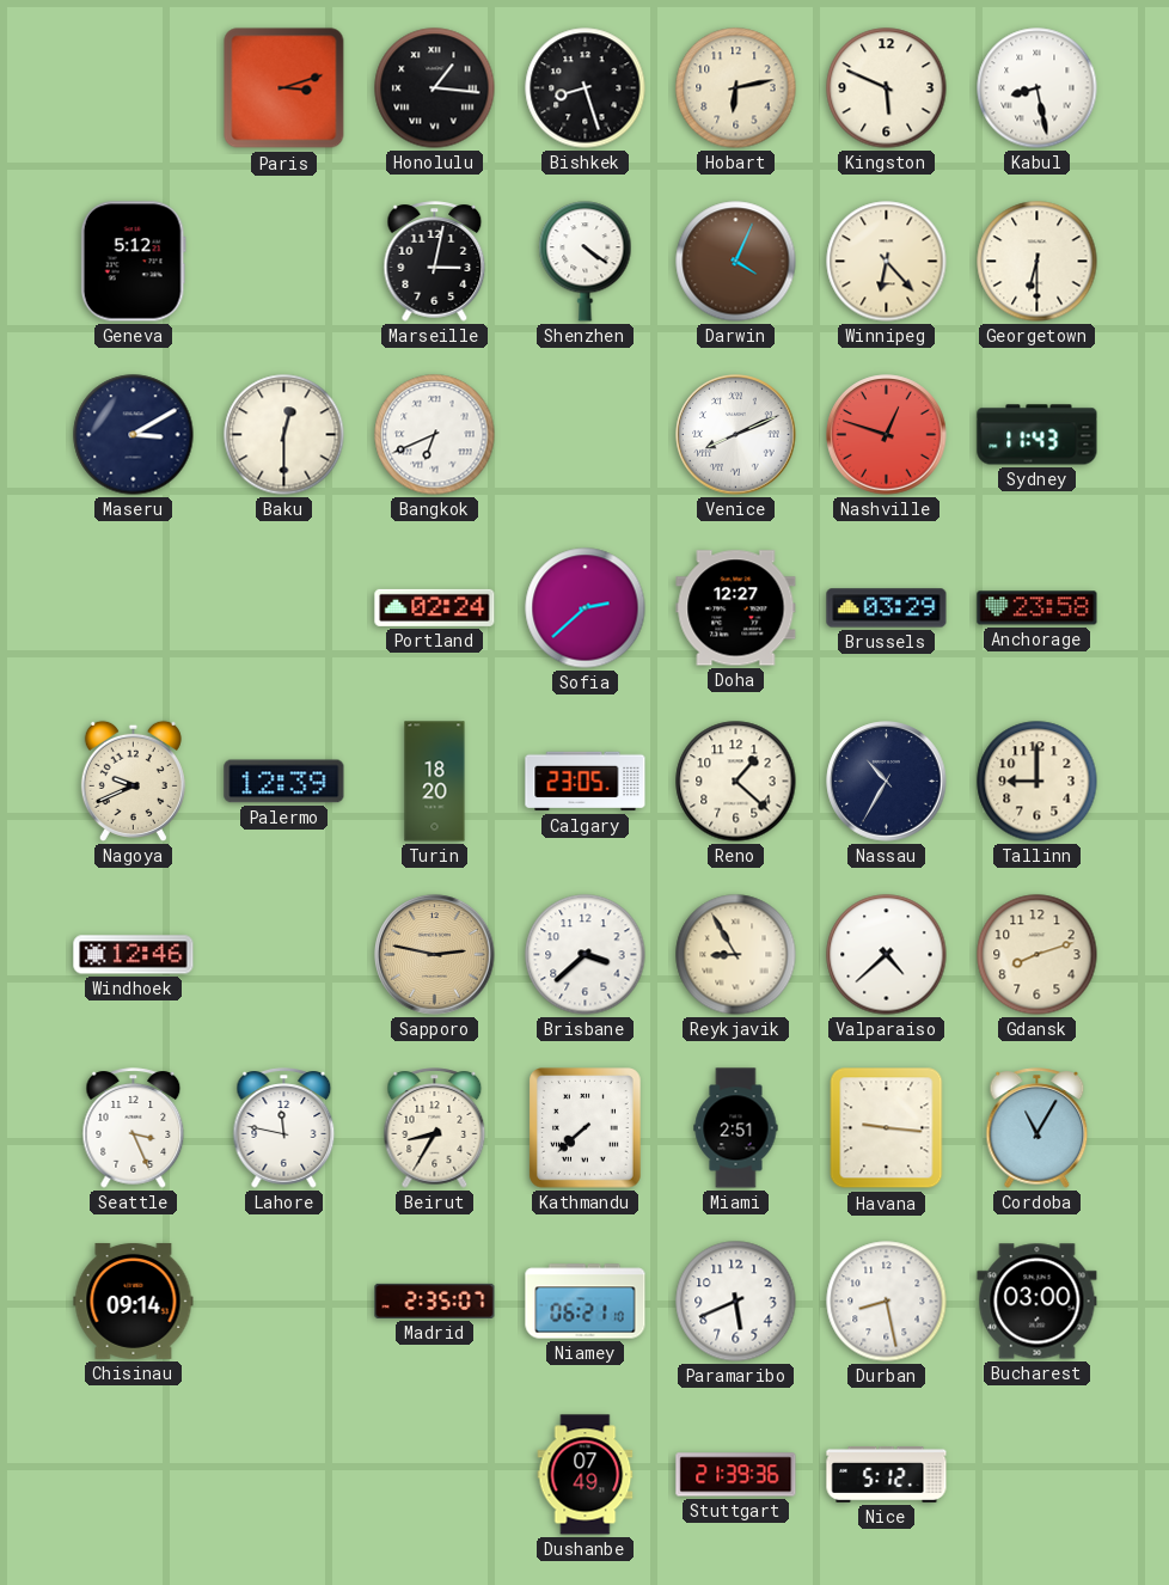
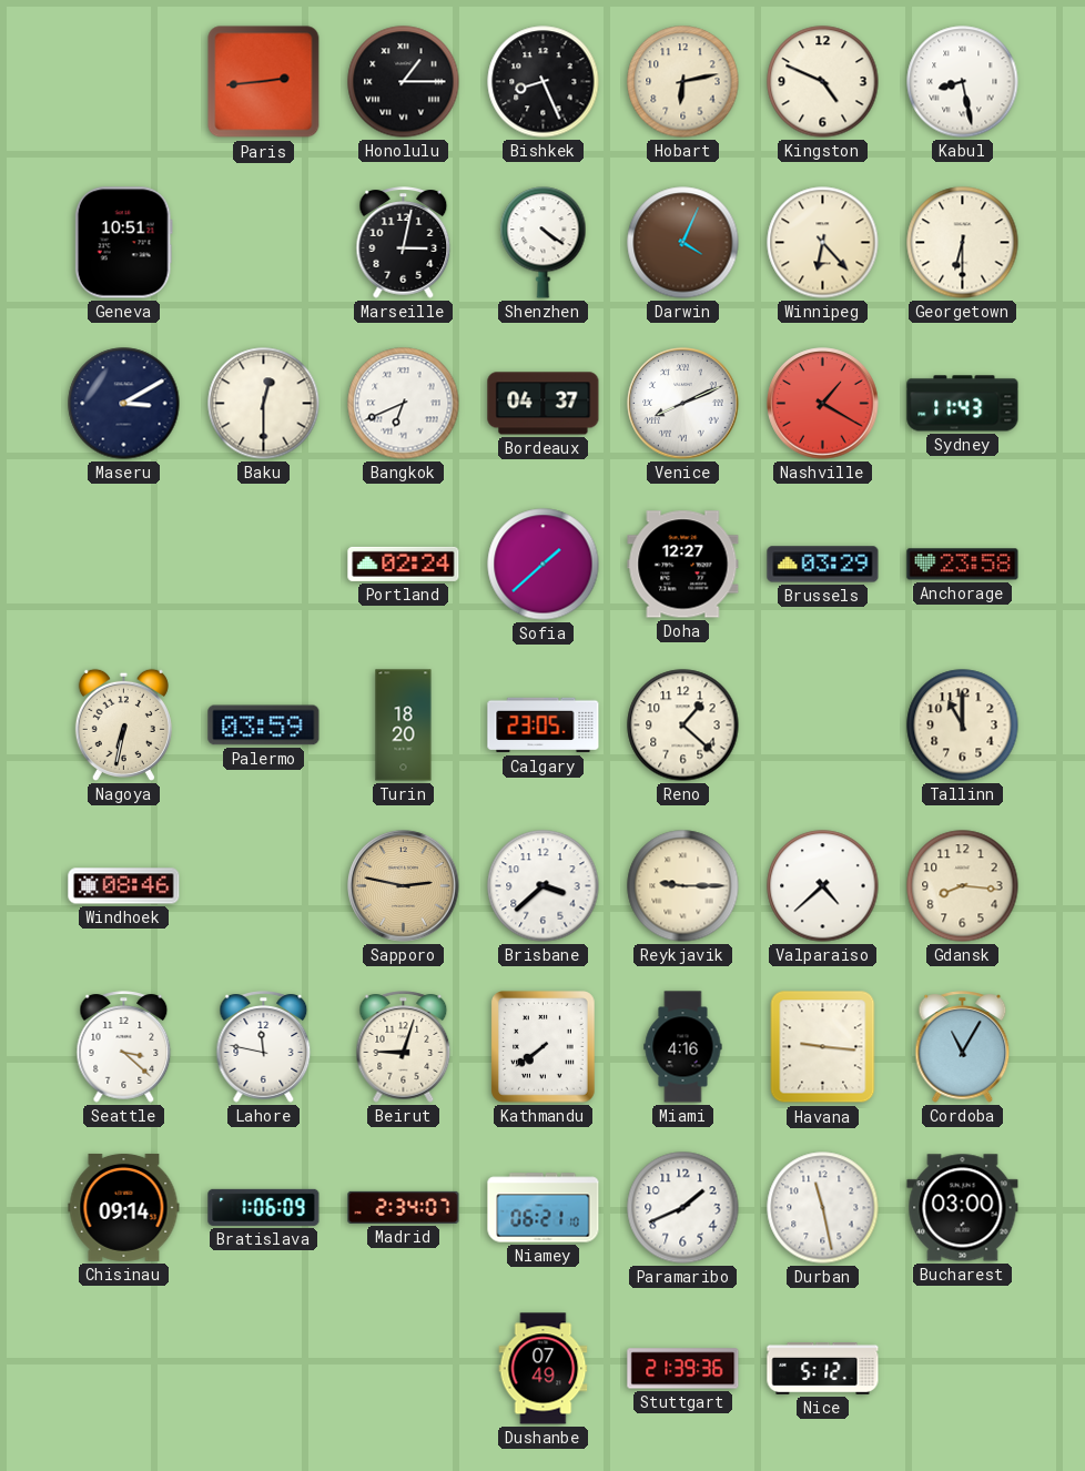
Paris: 3:12 -> 2:44
Honolulu: 1:16 -> 1:15
Bishkek: 8:27 -> 8:26
Kingston: 5:49 -> 4:49
Geneva: 5:12 -> 10:51
Bordeaux: none -> 04:37
Nashville: 12:48 -> 1:20
Sofia: 2:38 -> 1:38
Nagoya: 9:41 -> 6:32
Palermo: 12:39 -> 03:59
Nassau: 10:35 -> none
Tallinn: 9:00 -> 11:00
Windhoek: 12:46 -> 08:46
Reykjavik: 8:55 -> 9:15
Gdansk: 8:12 -> 8:16
Seattle: 3:26 -> 3:22
Beirut: 8:35 -> 9:03
Kathmandu: 7:38 -> 7:39
Miami: 2:51 -> 4:16
Bratislava: none -> 1:06
Madrid: 2:35 -> 2:34
Paramaribo: 5:41 -> 1:41
Durban: 8:28 -> 11:28
